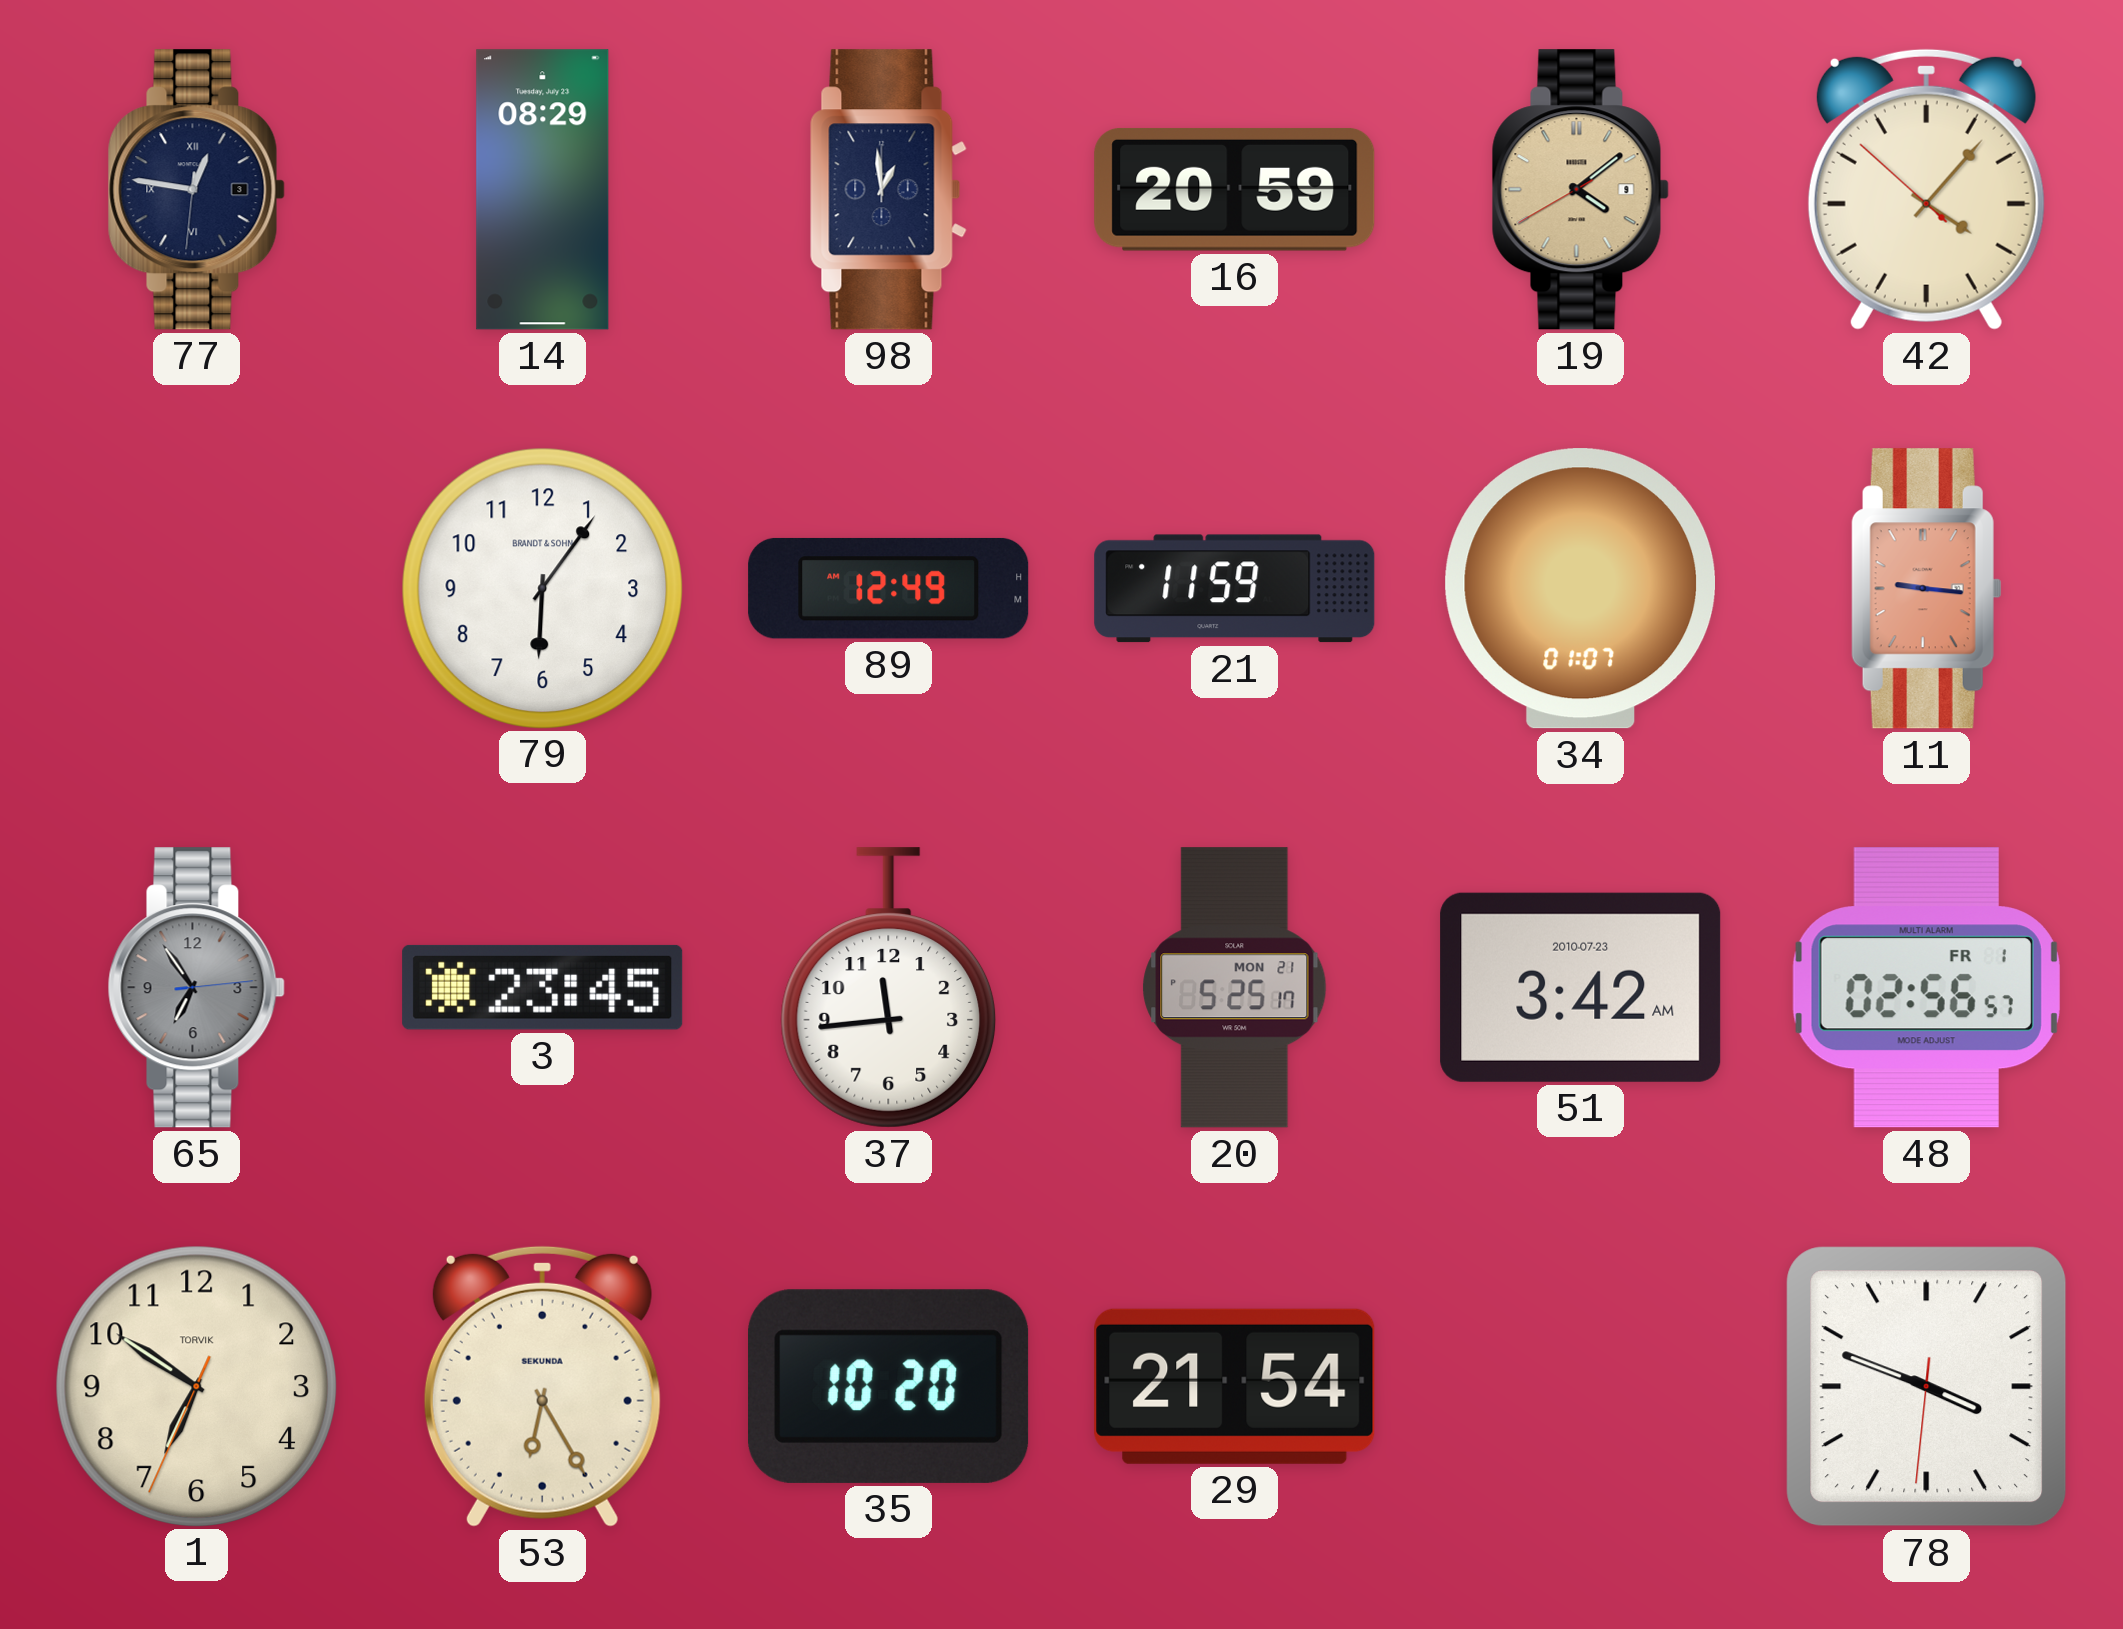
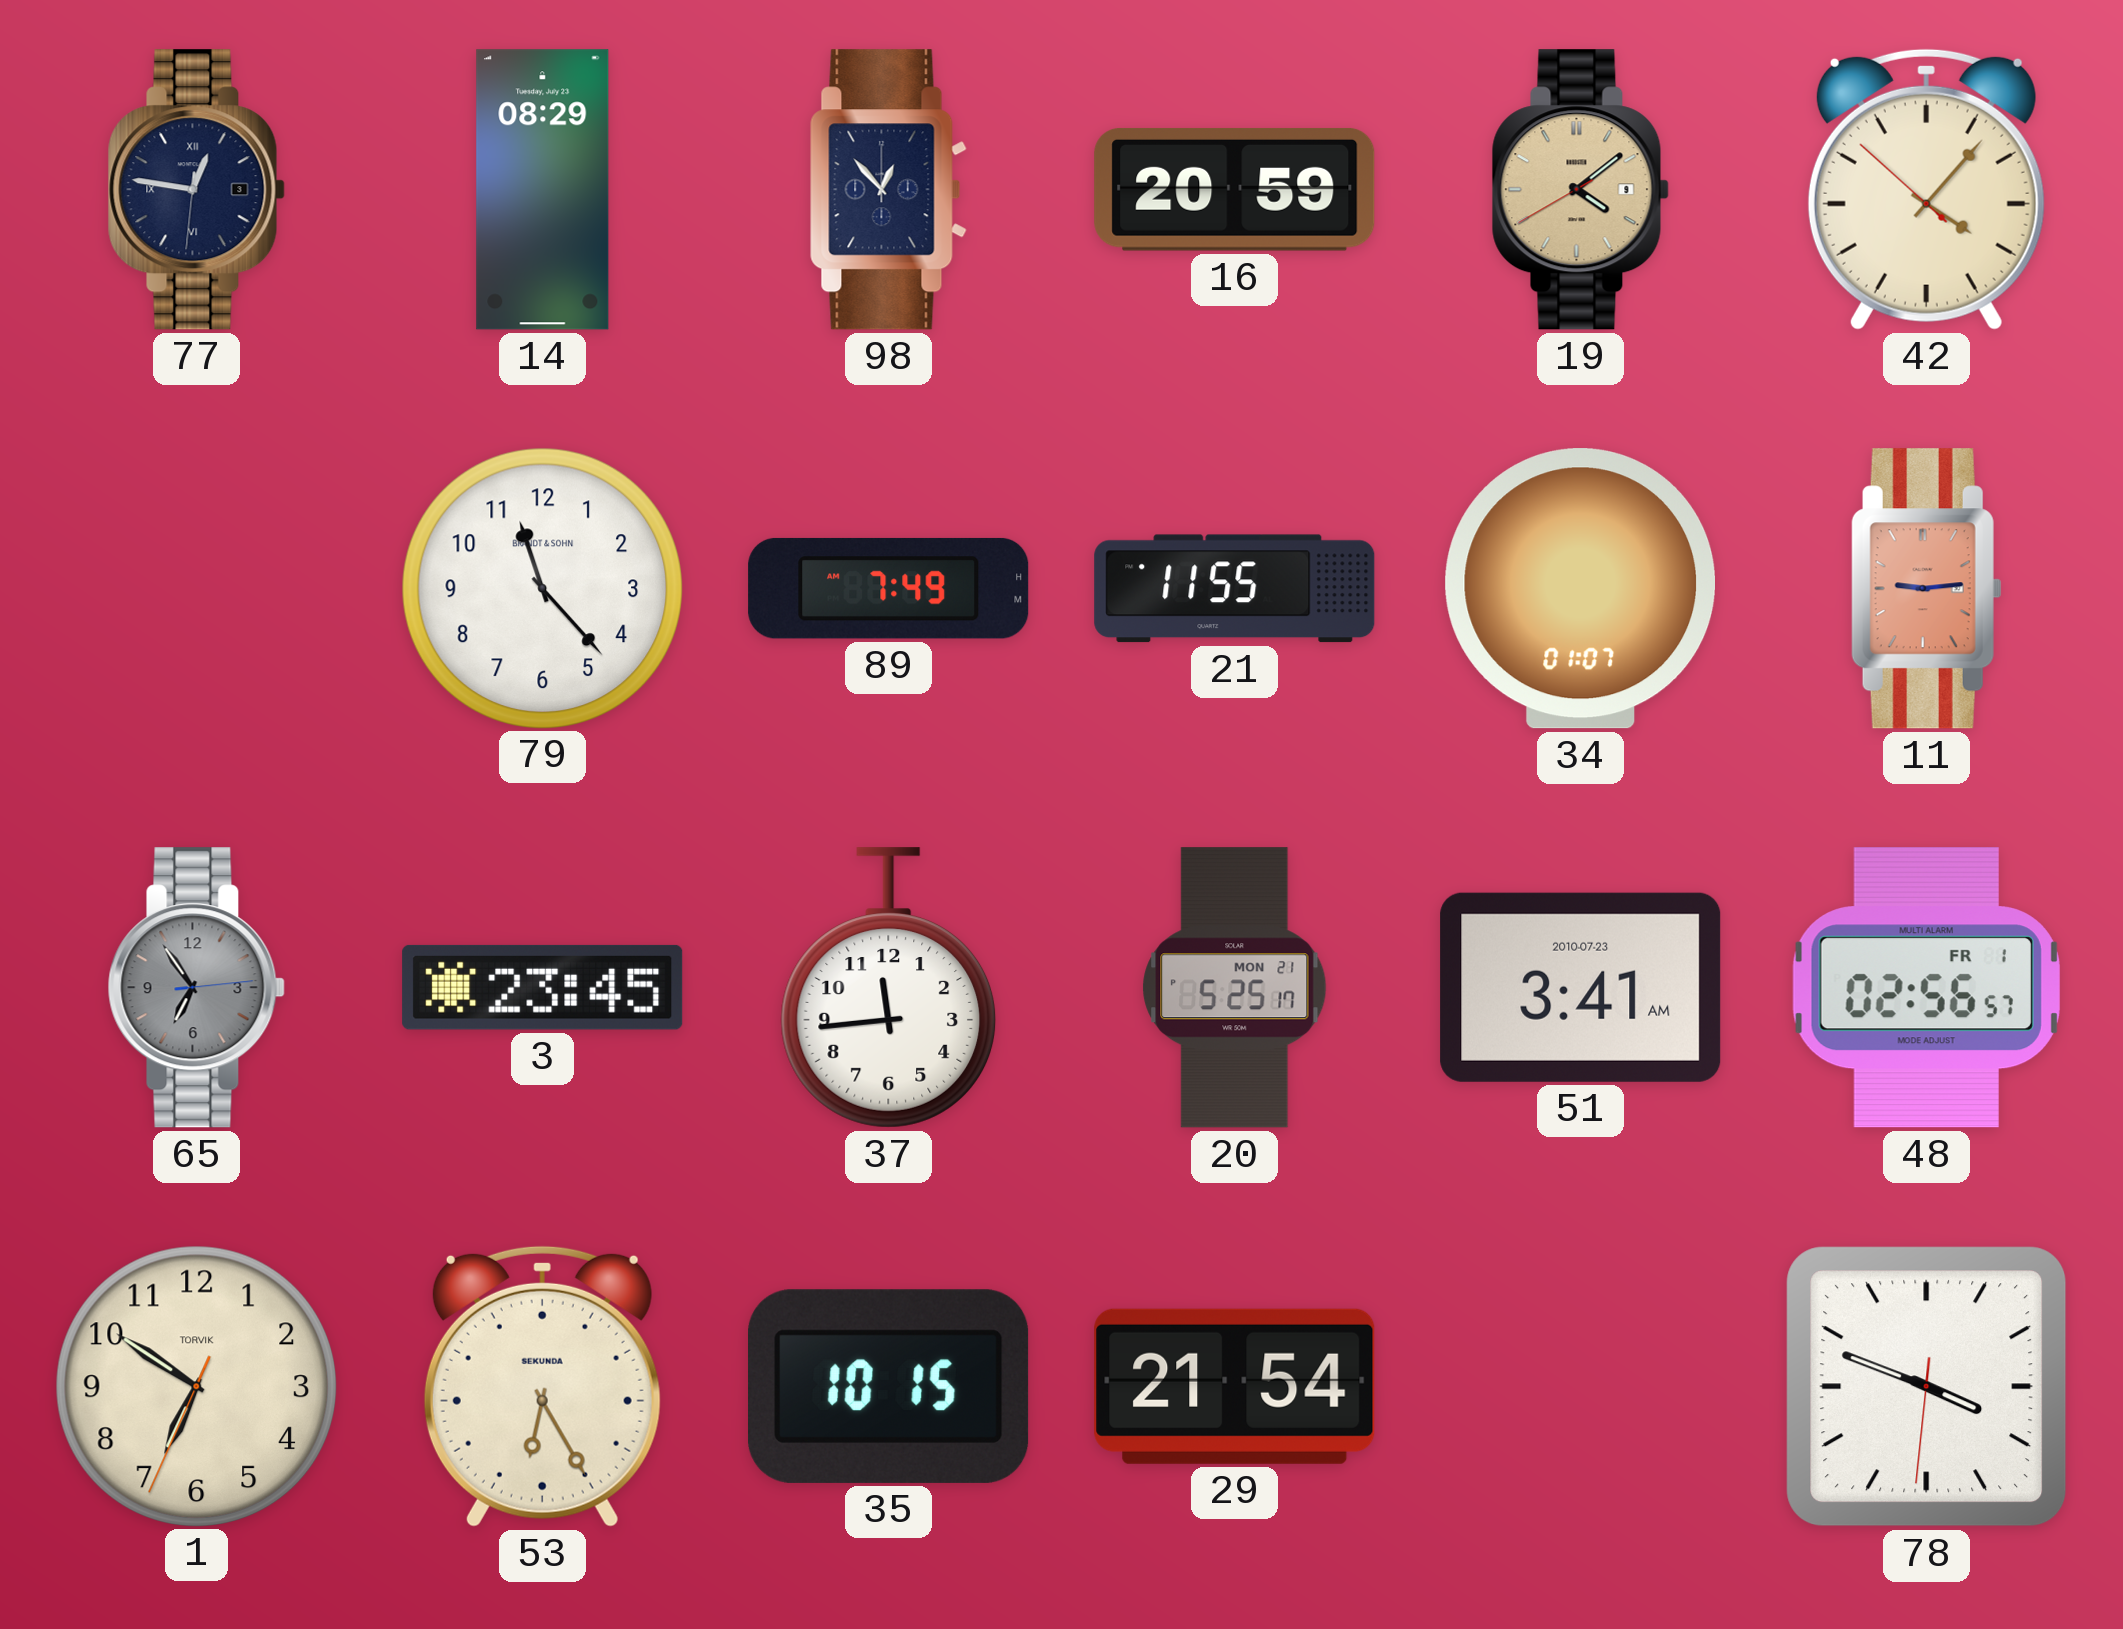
98: 12:59 -> 12:53
79: 6:06 -> 11:23
89: 12:49 -> 7:49
21: 11:59 -> 11:55
11: 9:16 -> 9:14
51: 3:42 -> 3:41
35: 10:20 -> 10:15
